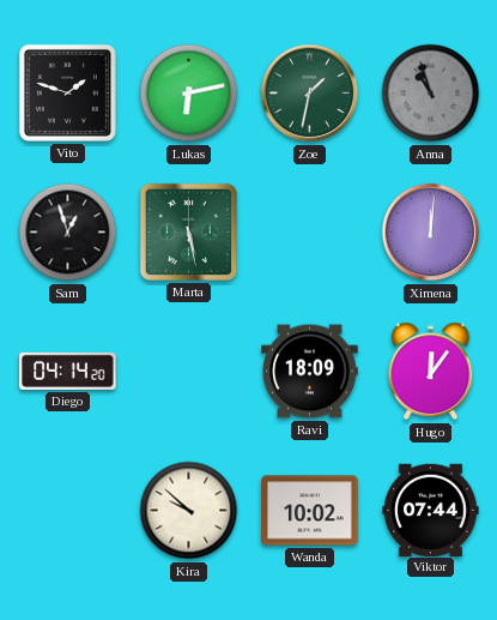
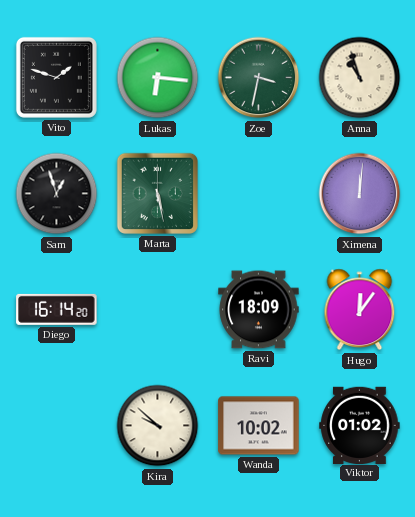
Lukas: 6:13 -> 6:16
Zoe: 1:32 -> 3:32
Anna dial: grey -> cream
Diego: 04:14 -> 16:14
Viktor: 07:44 -> 01:02
